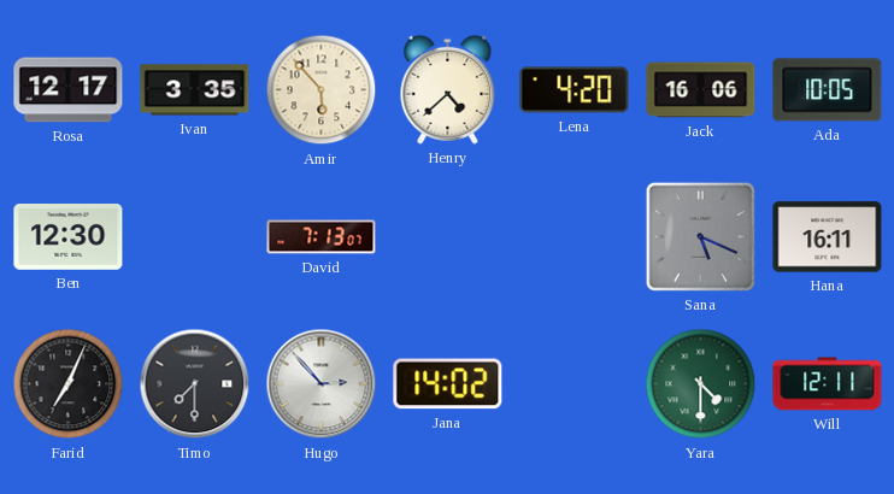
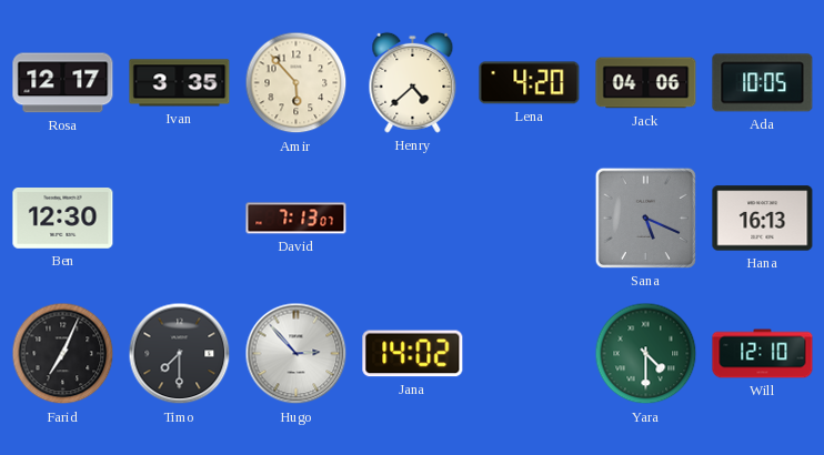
Jack: 16:06 -> 04:06
Hana: 16:11 -> 16:13
Will: 12:11 -> 12:10
